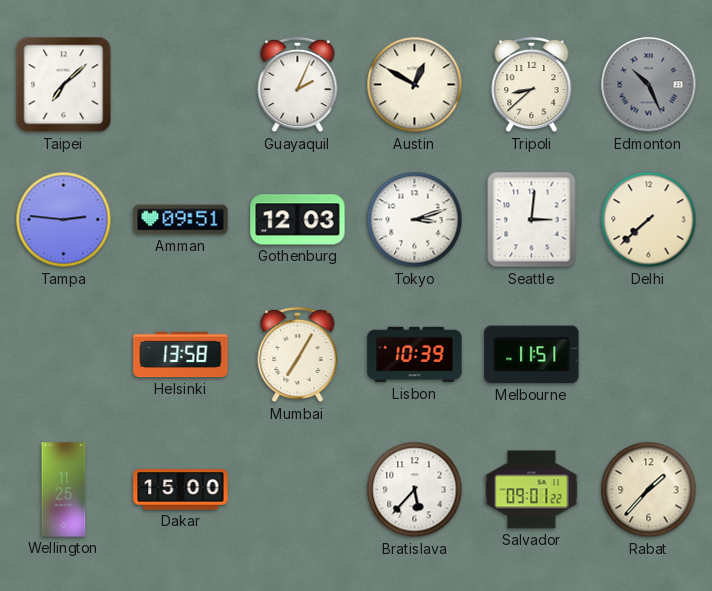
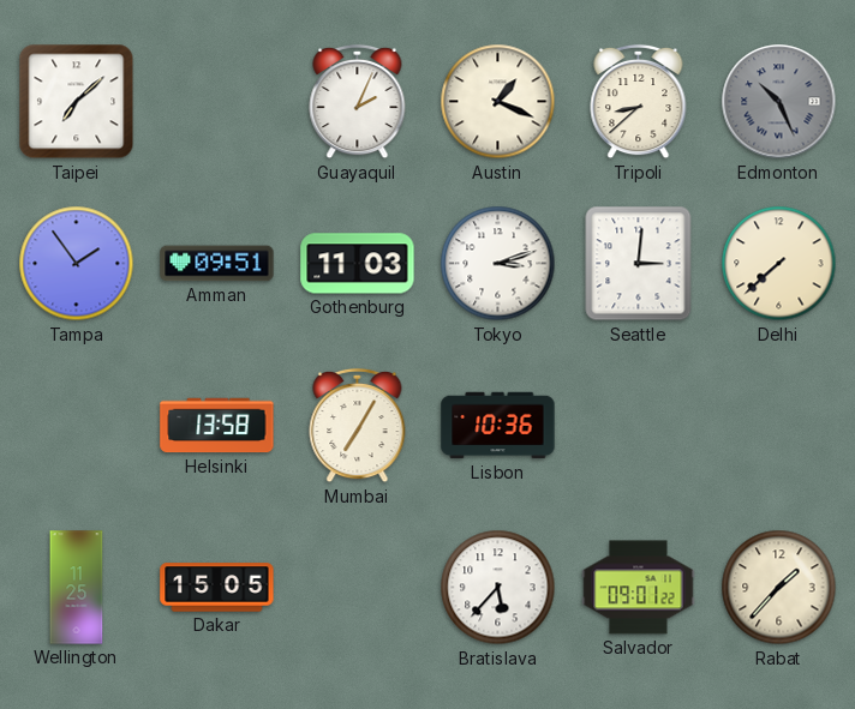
Austin: 12:50 -> 1:19
Tampa: 2:46 -> 1:54
Gothenburg: 12:03 -> 11:03
Lisbon: 10:39 -> 10:36
Melbourne: 11:51 -> none
Dakar: 15:00 -> 15:05
